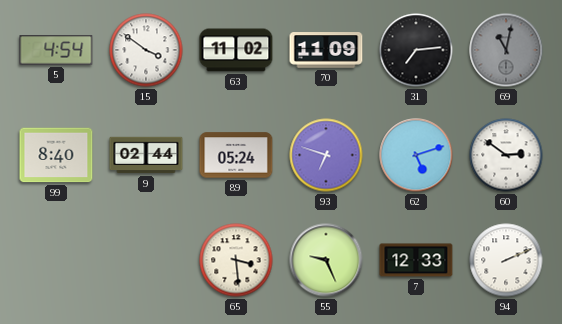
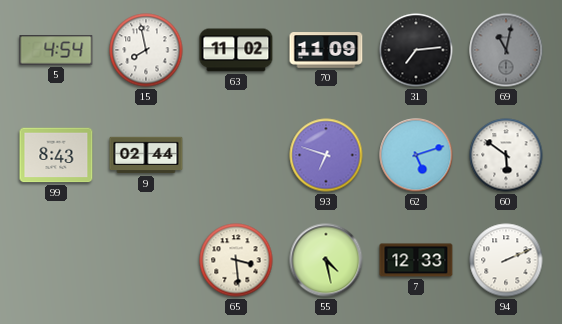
15: 3:51 -> 7:58
99: 8:40 -> 8:43
89: 05:24 -> none
60: 2:51 -> 5:51
55: 9:26 -> 4:28
